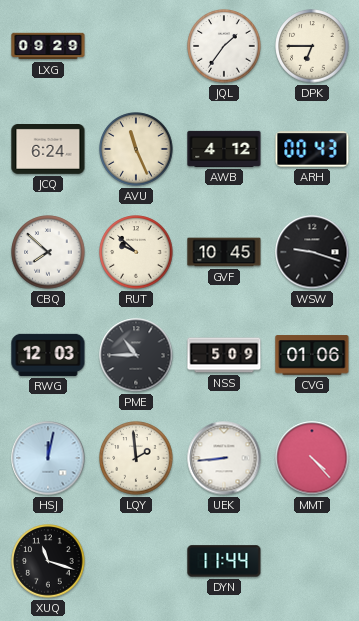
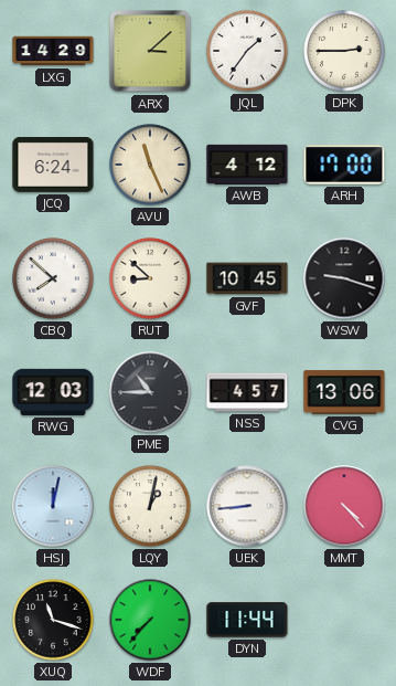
LXG: 09:29 -> 14:29
ARX: none -> 3:08
DPK: 6:45 -> 2:45
ARH: 00:43 -> 17:00
RUT: 9:52 -> 8:52
NSS: 5:09 -> 4:57
CVG: 01:06 -> 13:06
LQY: 1:59 -> 1:02
WDF: none -> 7:37
